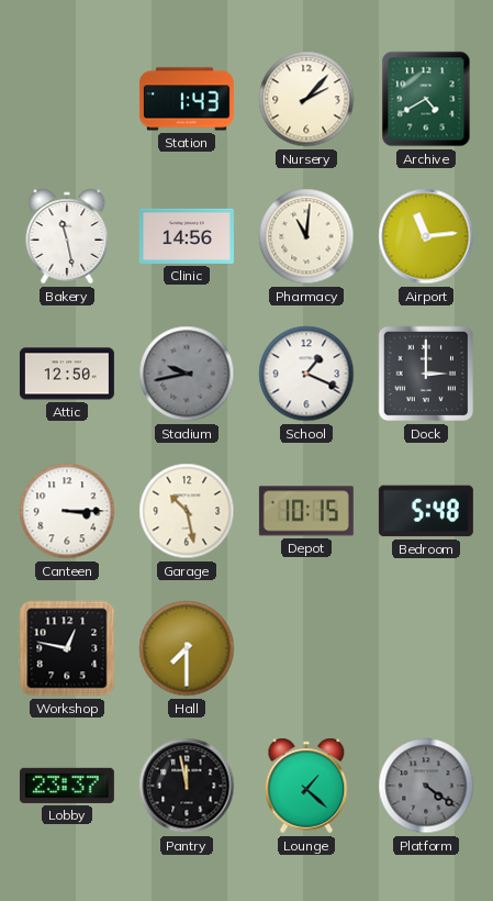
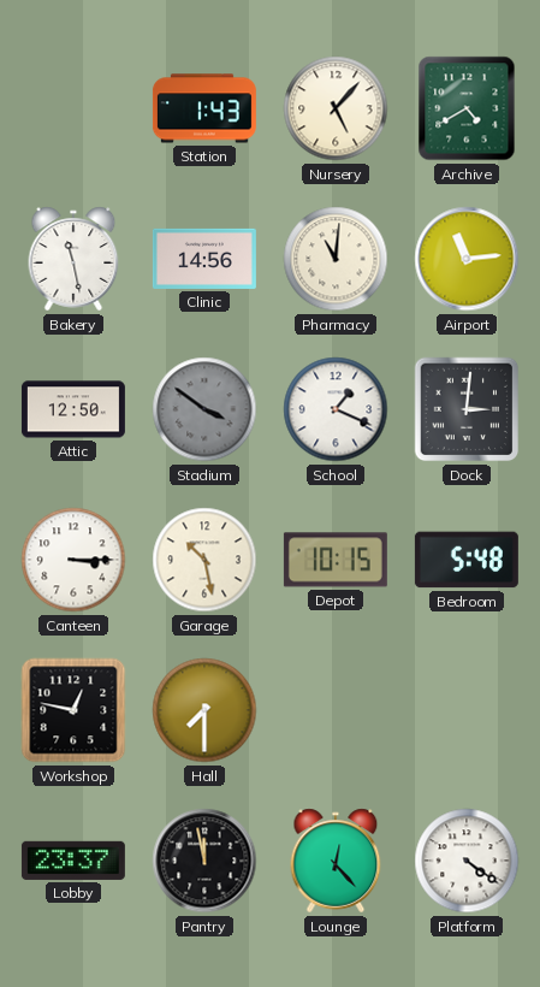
Nursery: 2:07 -> 5:07
Stadium: 9:43 -> 3:51
Dock: 3:00 -> 3:01
Lounge: 1:22 -> 12:23
Platform dial: grey -> white
